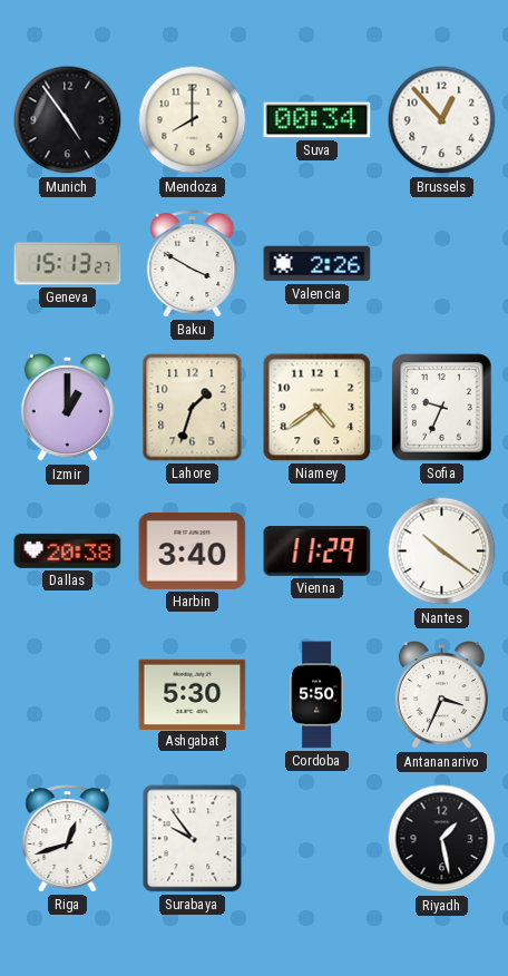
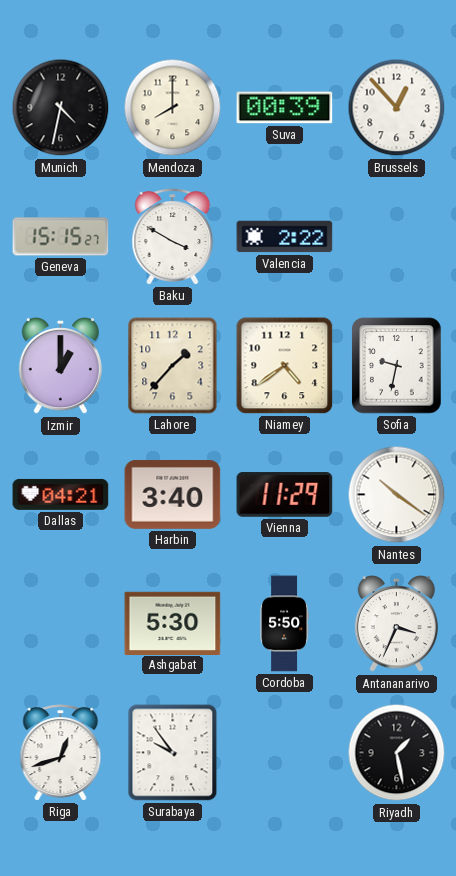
Munich: 4:54 -> 4:32
Suva: 00:34 -> 00:39
Geneva: 15:13 -> 15:15
Valencia: 2:26 -> 2:22
Lahore: 1:33 -> 1:37
Sofia: 9:34 -> 9:32
Dallas: 20:38 -> 04:21
